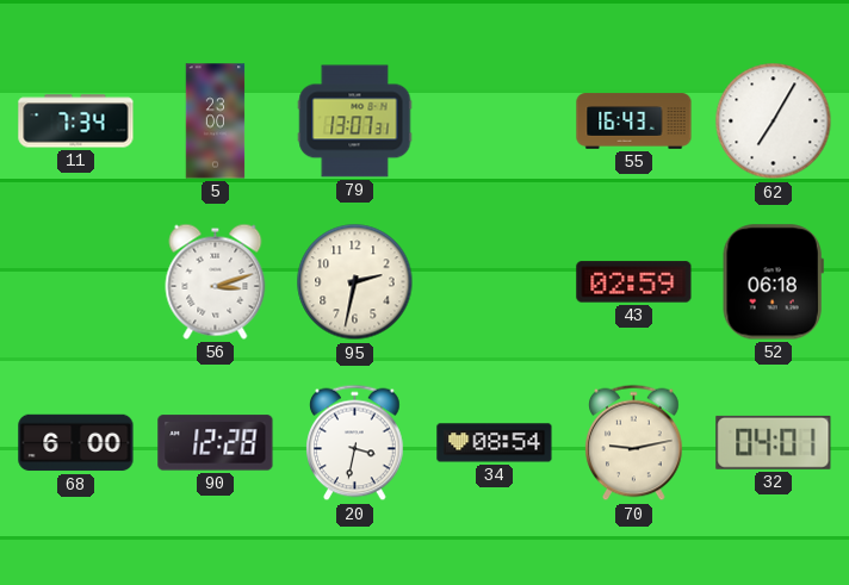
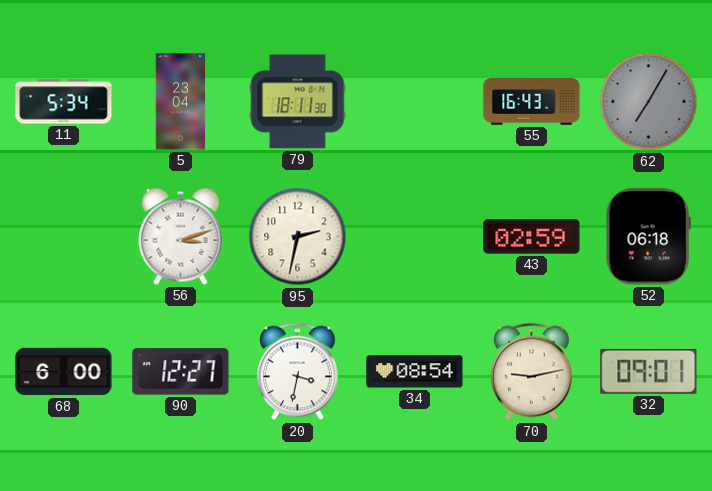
11: 7:34 -> 5:34
5: 23:00 -> 23:04
79: 13:07 -> 18:11
62 dial: white -> grey
90: 12:28 -> 12:27
32: 04:01 -> 09:01
